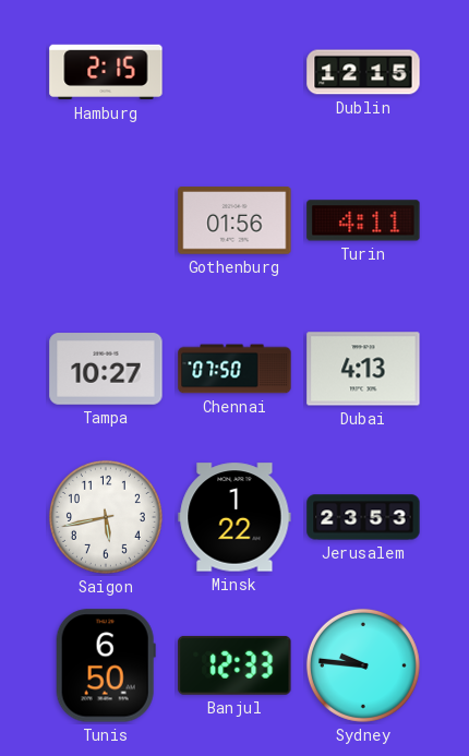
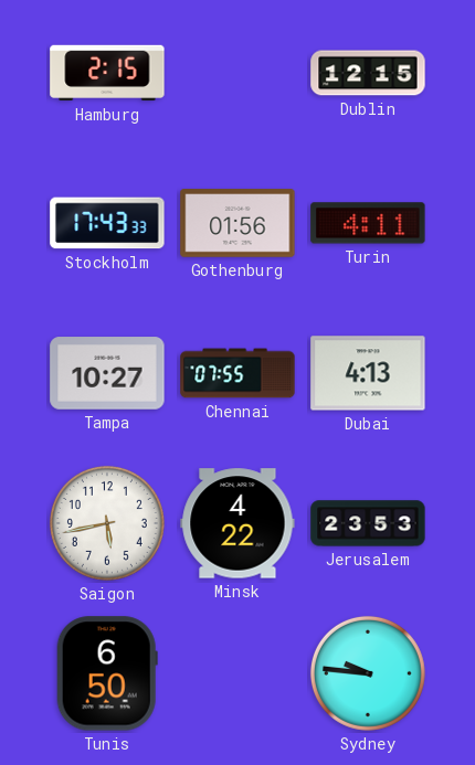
Stockholm: none -> 17:43
Chennai: 07:50 -> 07:55
Minsk: 1:22 -> 4:22
Banjul: 12:33 -> none
